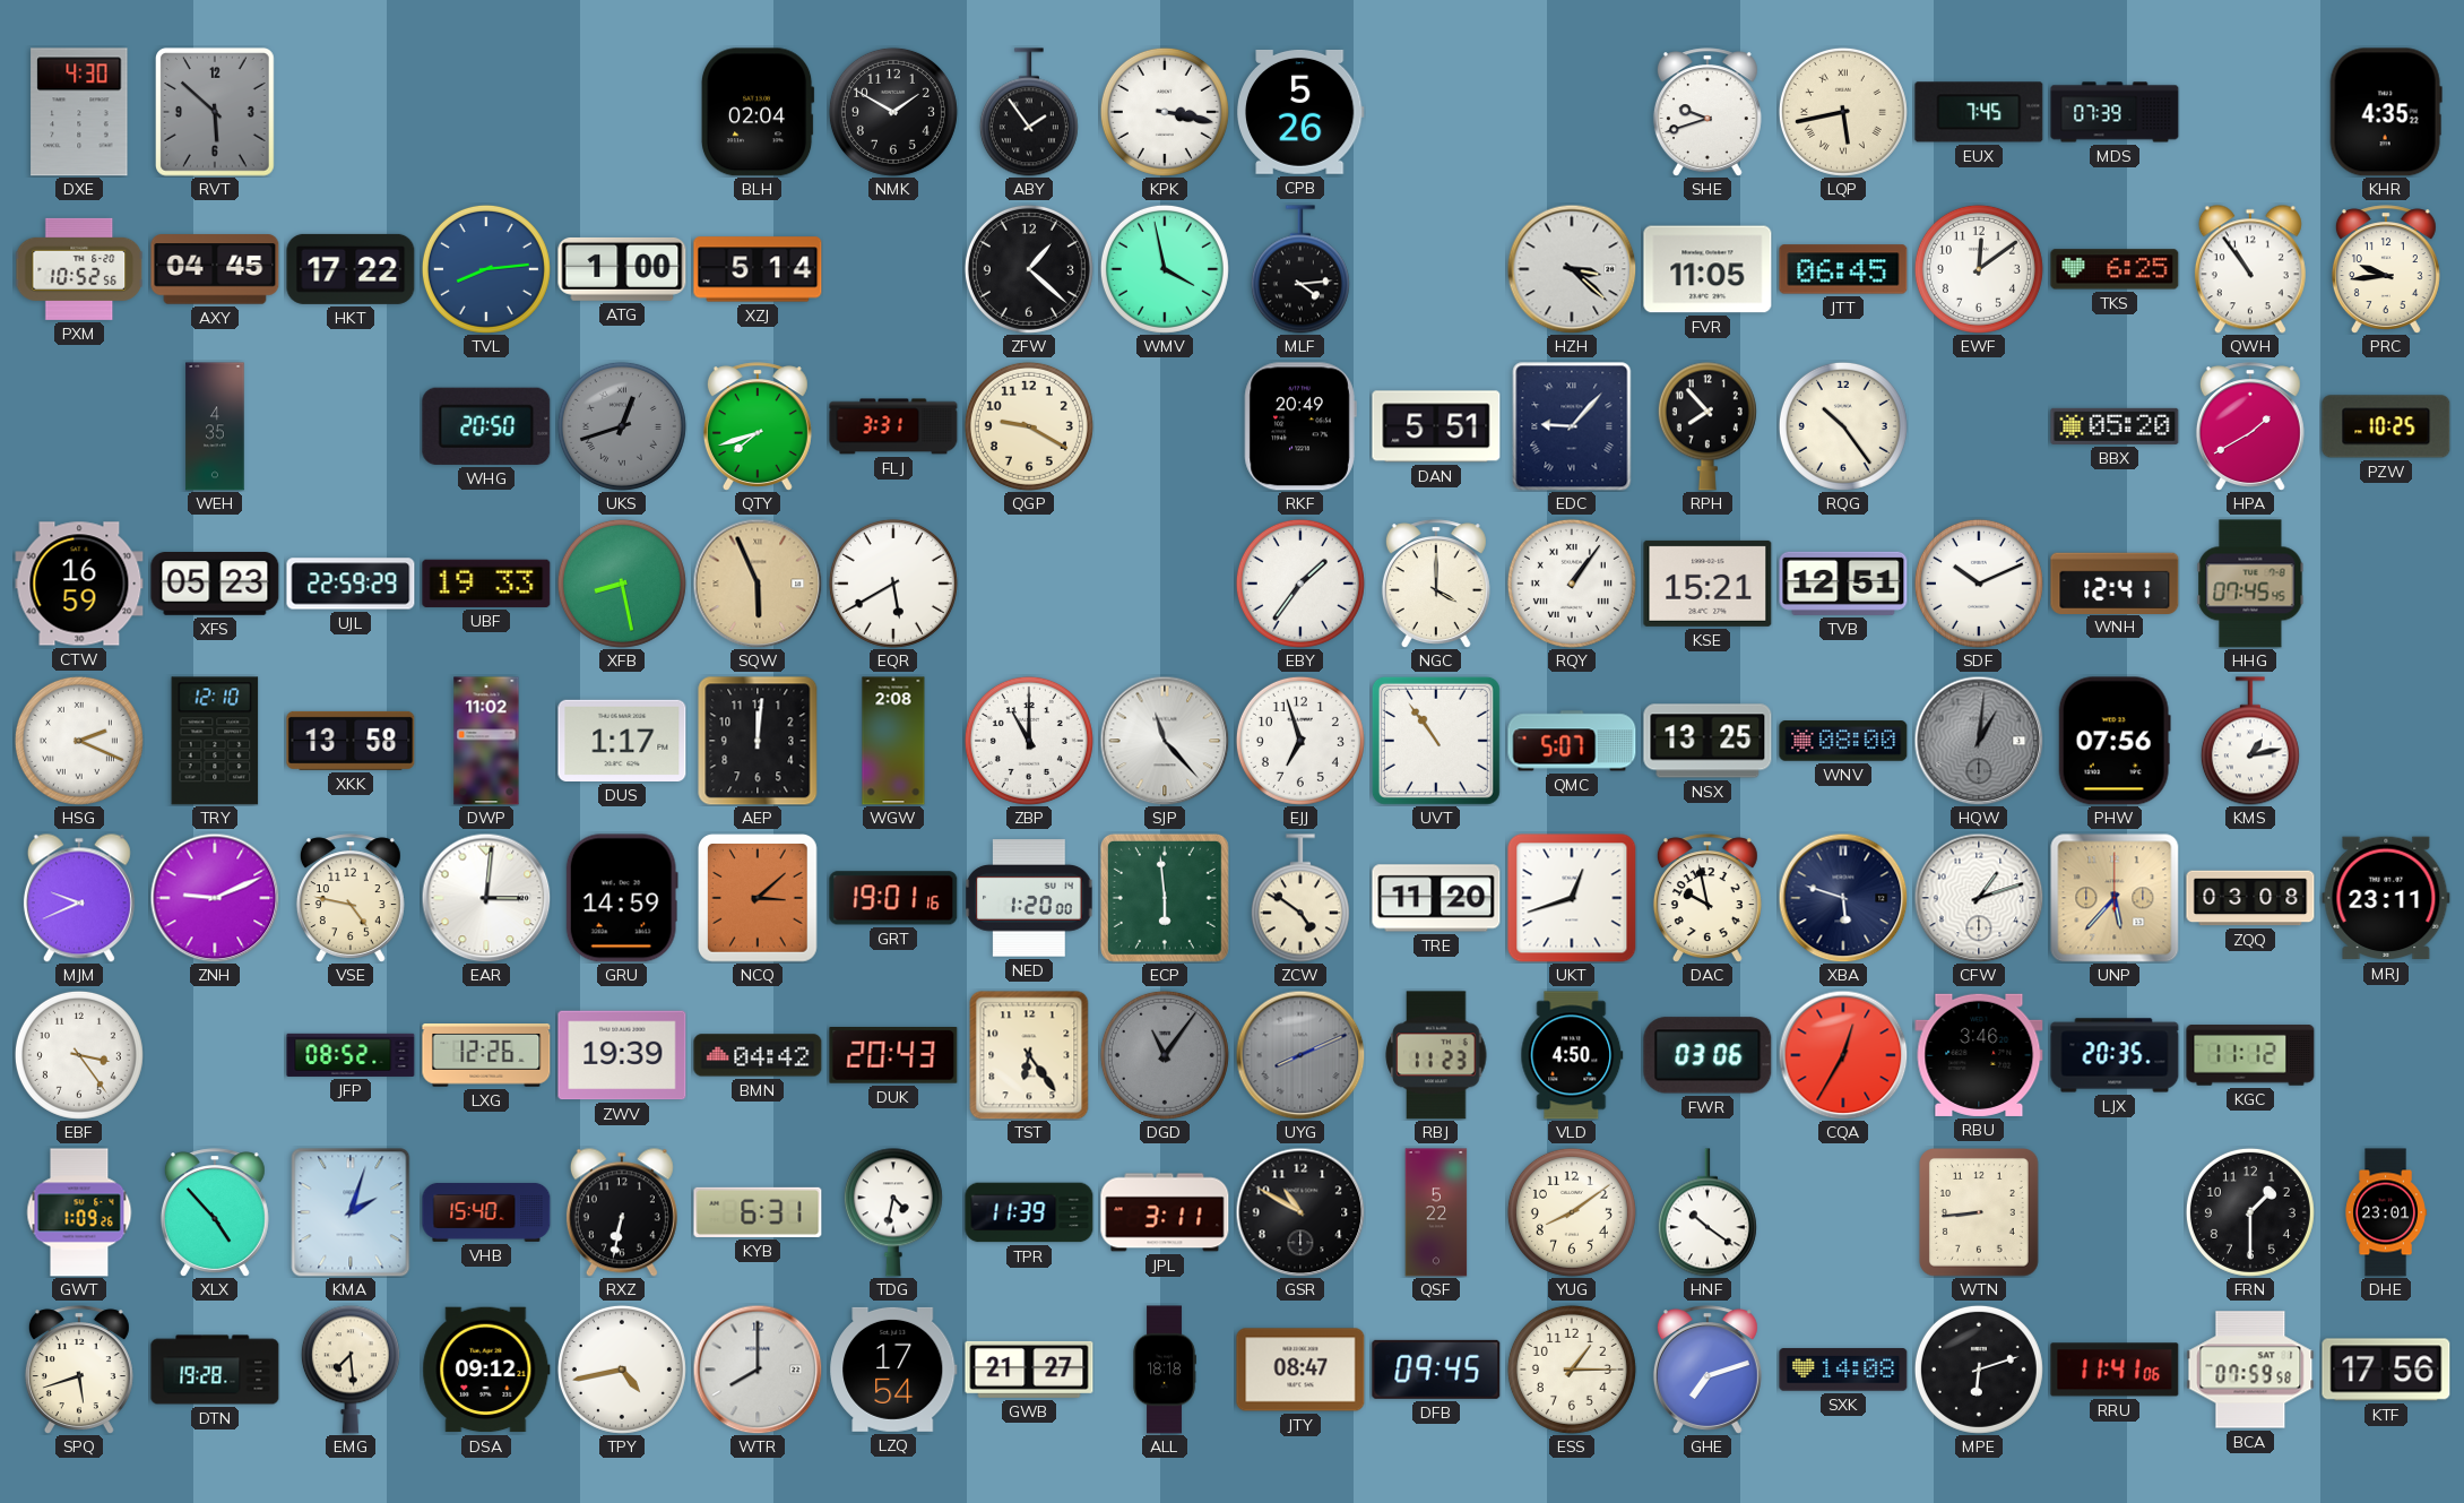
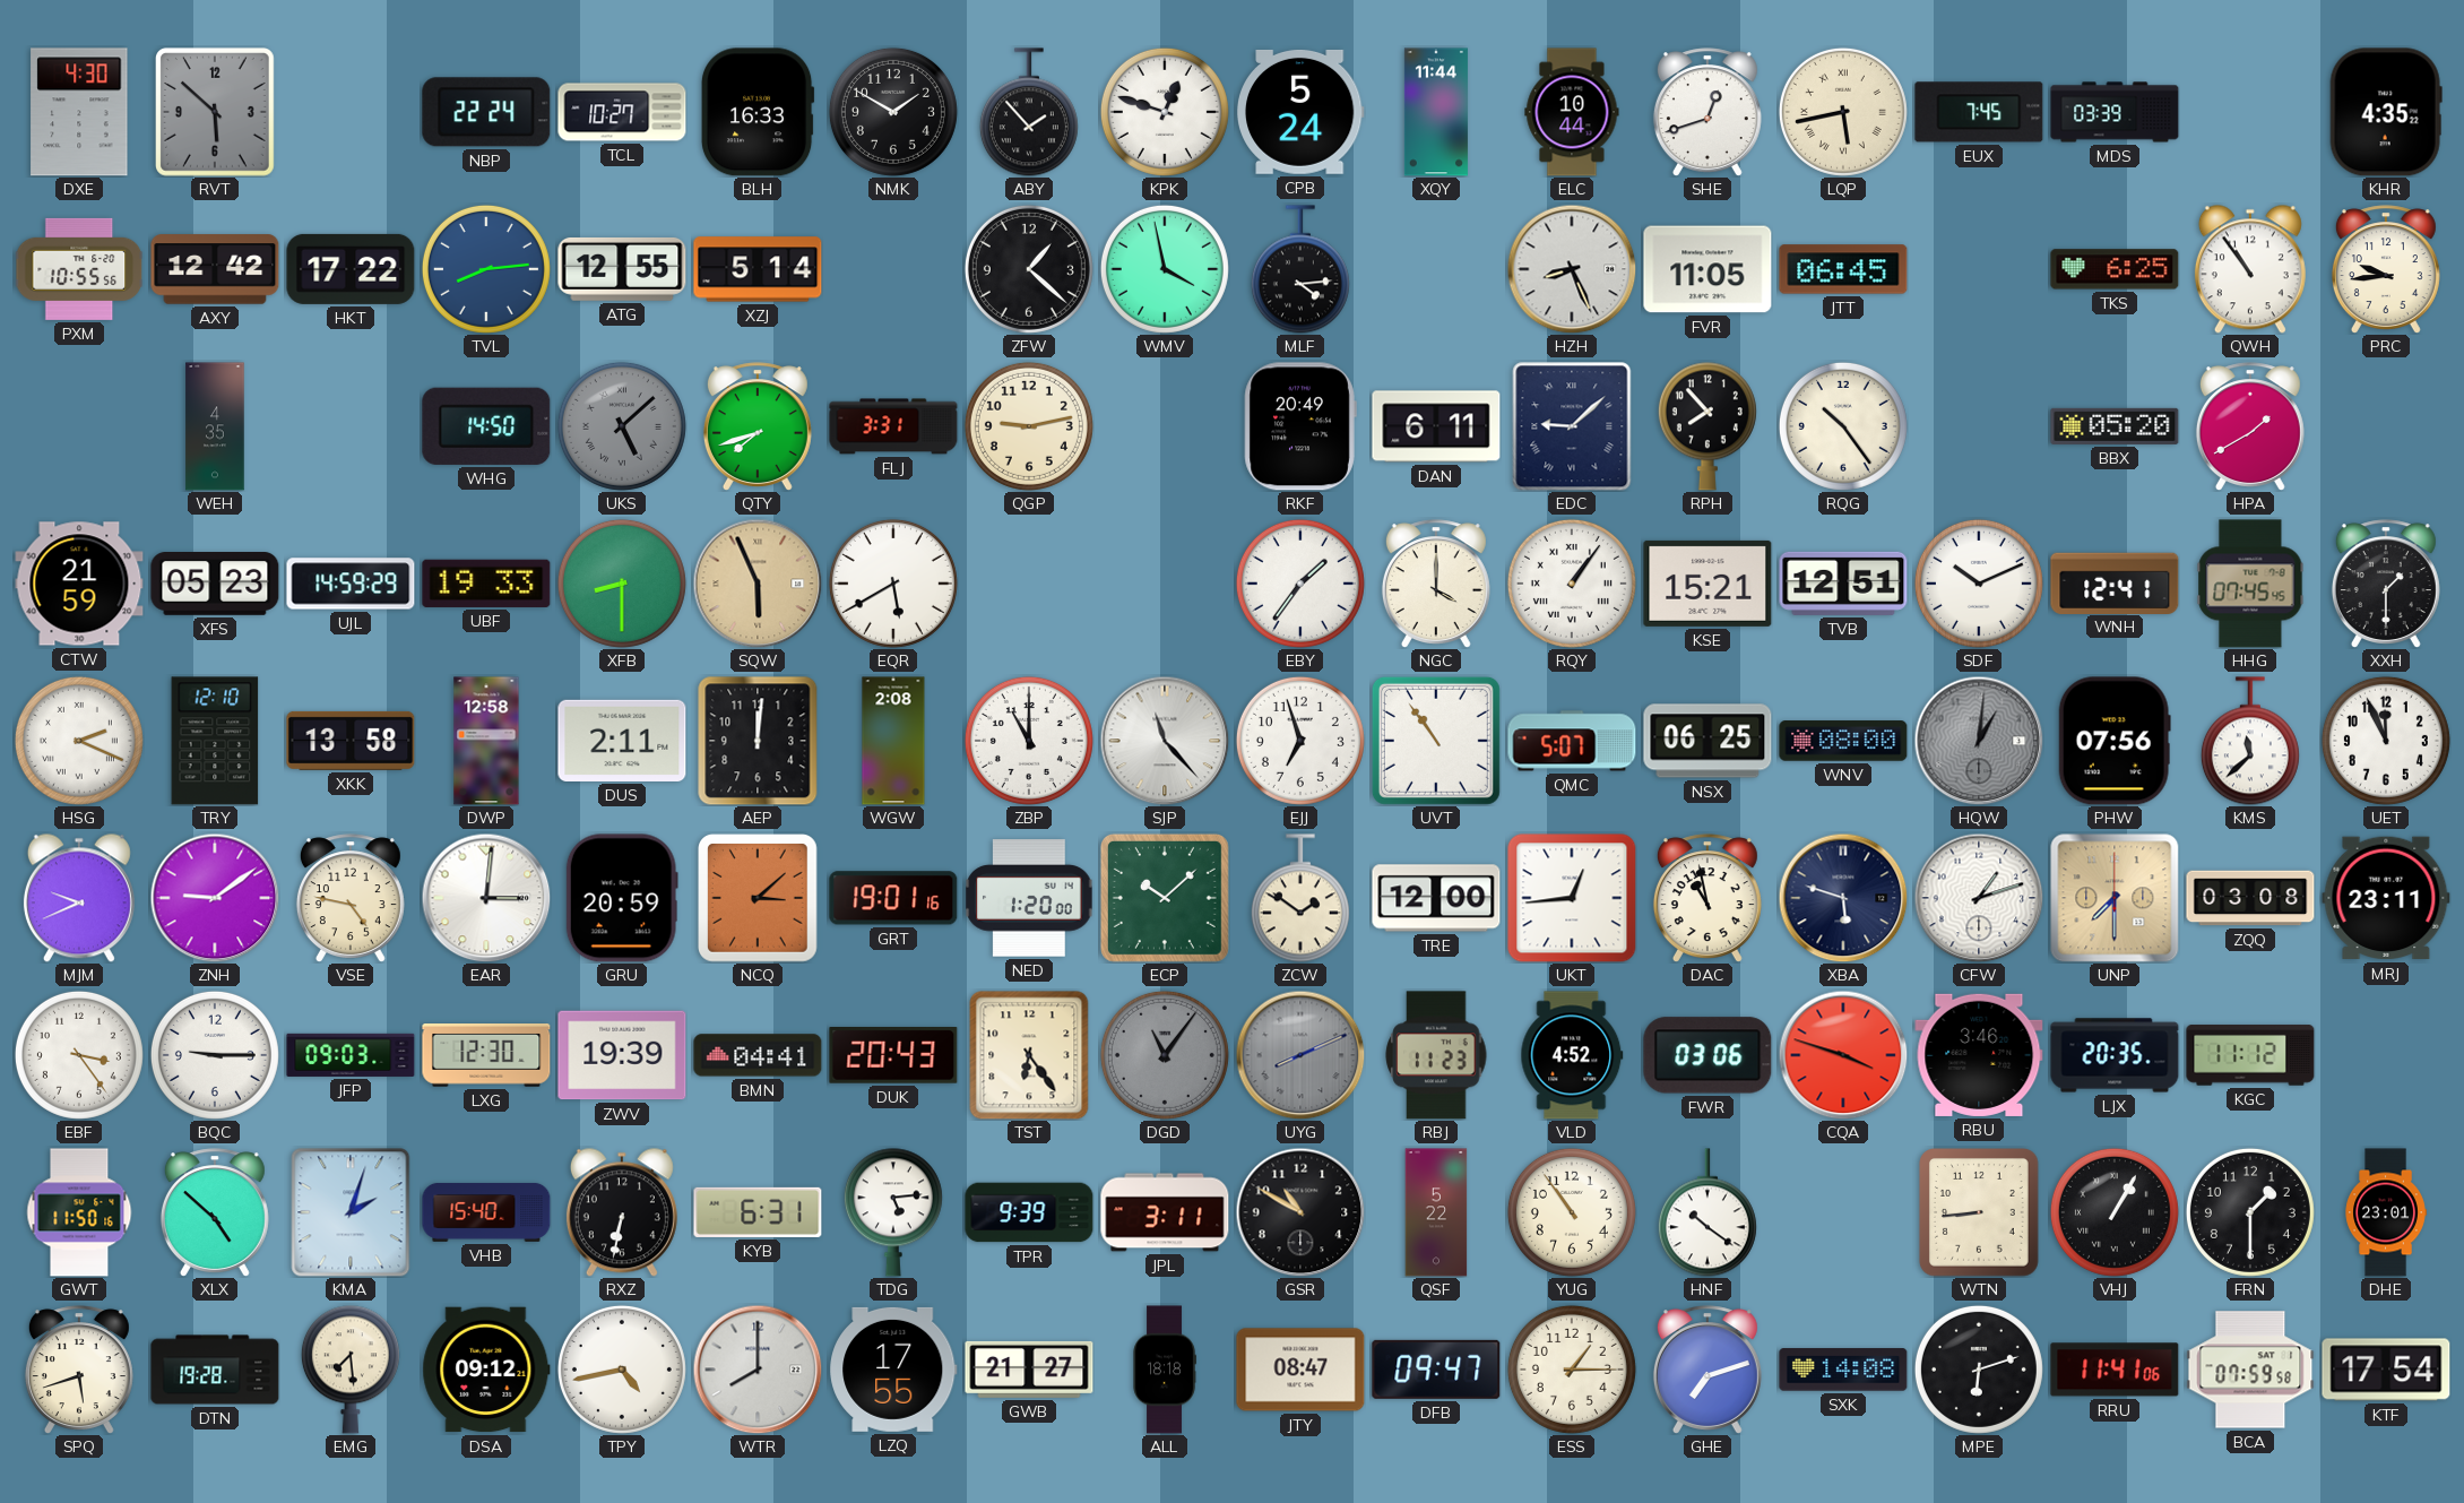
NBP: none -> 22:24
TCL: none -> 10:27
BLH: 02:04 -> 16:33
ABY: 1:54 -> 1:53
KPK: 3:17 -> 12:48
CPB: 5:26 -> 5:24
XQY: none -> 11:44
ELC: none -> 10:44
SHE: 9:42 -> 12:42
MDS: 07:39 -> 03:39
PXM: 10:52 -> 10:55
AXY: 04:45 -> 12:42
ATG: 1:00 -> 12:55
HZH: 3:22 -> 8:26
EWF: 12:09 -> none
WHG: 20:50 -> 14:50
UKS: 12:42 -> 5:08
QGP: 9:20 -> 9:13
DAN: 5:51 -> 6:11
EDC: 9:07 -> 9:08
PZW: 10:25 -> none
CTW: 16:59 -> 21:59
UJL: 22:59 -> 14:59
XFB: 8:28 -> 8:30
XXH: none -> 1:30
DWP: 11:02 -> 12:58
DUS: 1:17 -> 2:11
NSX: 13:25 -> 06:25
KMS: 1:13 -> 11:38
UET: none -> 11:56
ZNH: 9:11 -> 9:09
GRU: 14:59 -> 20:59
ECP: 5:59 -> 10:08
ZCW: 4:51 -> 1:51
TRE: 11:20 -> 12:00
UKT: 12:42 -> 12:44
DAC: 9:58 -> 10:58
UNP: 5:37 -> 7:30
BQC: none -> 9:15
JFP: 08:52 -> 09:03
LXG: 12:26 -> 12:30
BMN: 04:42 -> 04:41
VLD: 4:50 -> 4:52
CQA: 12:35 -> 3:48
GWT: 1:09 -> 11:50
XLX: 4:53 -> 4:52
TDG: 4:32 -> 5:14
TPR: 11:39 -> 9:39
YUG: 8:09 -> 10:54
VHJ: none -> 1:05
LZQ: 17:54 -> 17:55
DFB: 09:45 -> 09:47
KTF: 17:56 -> 17:54
